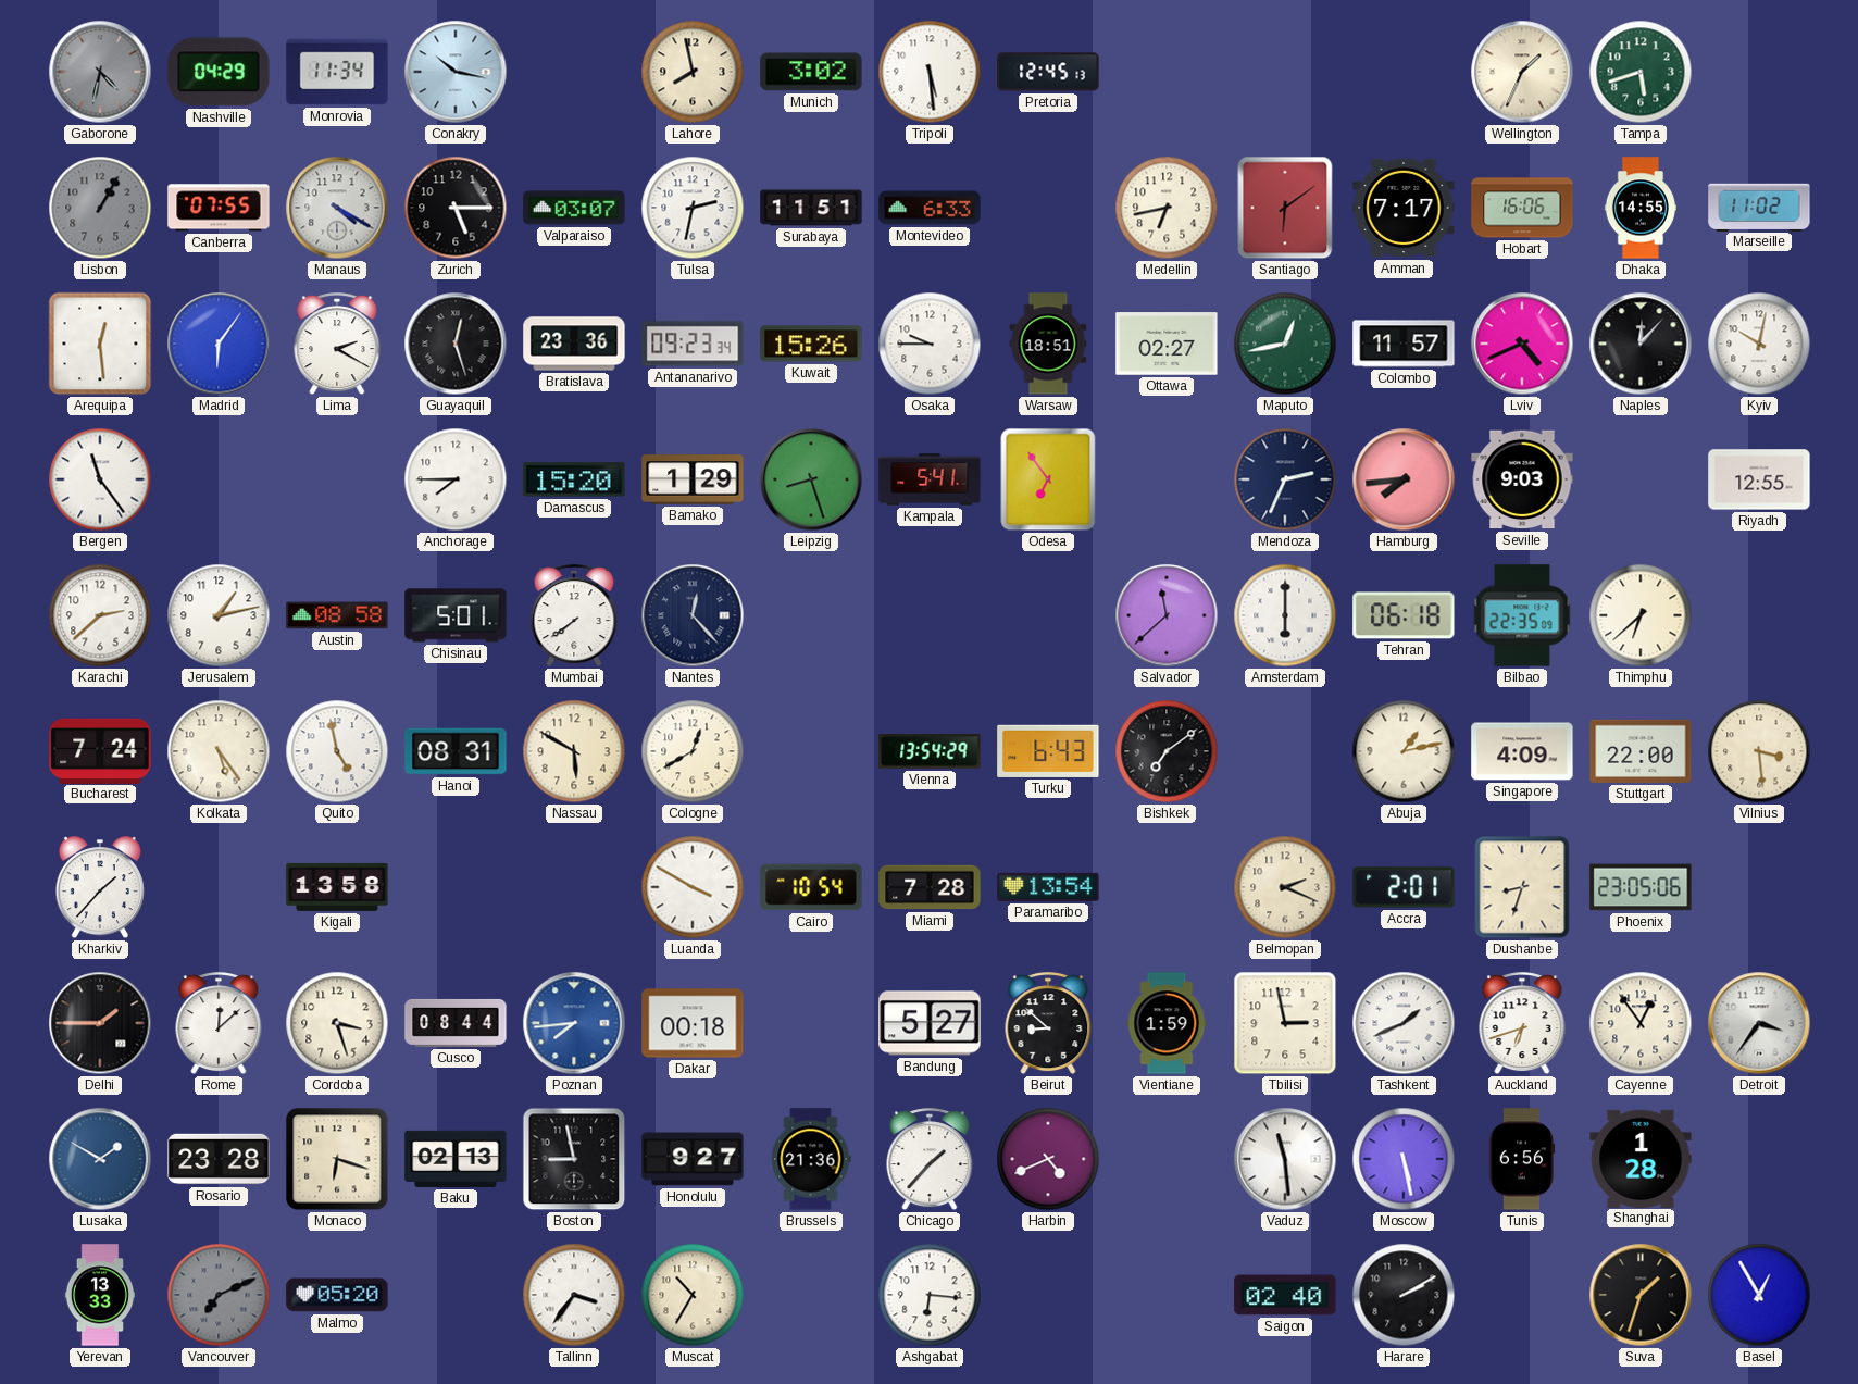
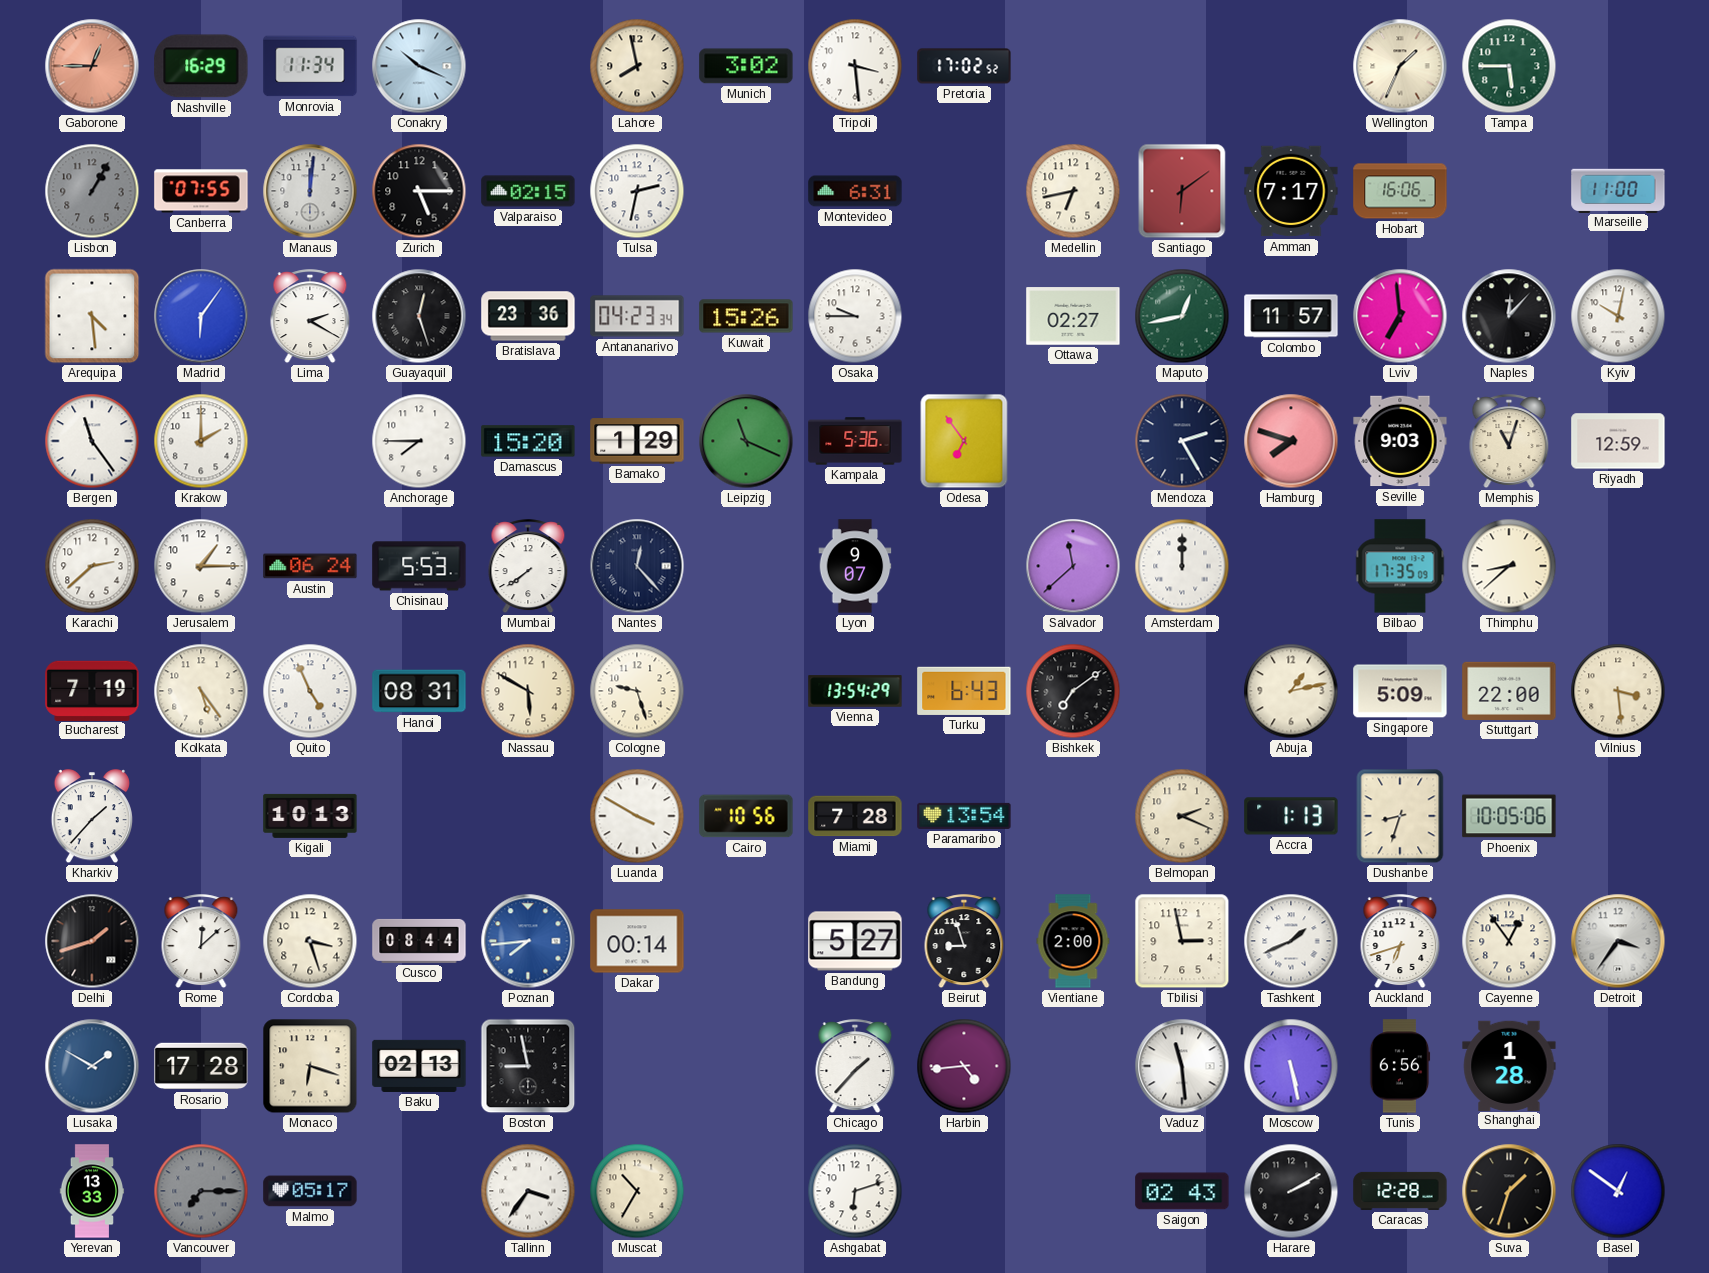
Gaborone: 4:32 -> 12:45
Gaborone dial: grey -> salmon
Nashville: 04:29 -> 16:29
Conakry: 10:17 -> 10:19
Tripoli: 5:29 -> 3:29
Pretoria: 12:45 -> 17:02
Tampa: 5:42 -> 5:45
Manaus: 4:20 -> 12:01
Valparaiso: 03:07 -> 02:15
Surabaya: 11:51 -> none
Montevideo: 6:33 -> 6:31
Dhaka: 14:55 -> none
Marseille: 11:02 -> 11:00
Arequipa: 12:29 -> 4:29
Antananarivo: 09:23 -> 04:23
Warsaw: 18:51 -> none
Lviv: 4:41 -> 6:59
Krakow: none -> 2:00
Leipzig: 8:27 -> 11:19
Kampala: 5:41 -> 5:36
Mendoza: 2:34 -> 2:25
Hamburg: 7:44 -> 7:48
Memphis: none -> 11:03
Riyadh: 12:55 -> 12:59
Jerusalem: 1:13 -> 1:15
Austin: 08:58 -> 06:24
Chisinau: 5:01 -> 5:53
Lyon: none -> 9:07
Amsterdam: 6:00 -> 12:00
Tehran: 06:18 -> none
Bilbao: 22:35 -> 17:35
Thimphu: 6:38 -> 8:38
Bucharest: 7:24 -> 7:19
Quito: 4:58 -> 4:56
Cologne: 12:40 -> 9:27
Singapore: 4:09 -> 5:09
Kigali: 13:58 -> 10:13
Cairo: 10:54 -> 10:56
Accra: 2:01 -> 1:13
Phoenix: 23:05 -> 10:05
Delhi: 1:45 -> 1:42
Dakar: 00:18 -> 00:14
Beirut: 8:52 -> 8:57
Vientiane: 1:59 -> 2:00
Rosario: 23:28 -> 17:28
Honolulu: 9:27 -> none
Brussels: 21:36 -> none
Harbin: 4:41 -> 4:44
Vancouver: 7:11 -> 7:15
Malmo: 05:20 -> 05:17
Ashgabat: 6:16 -> 6:12
Saigon: 02:40 -> 02:43
Caracas: none -> 12:28
Basel: 12:55 -> 12:51
